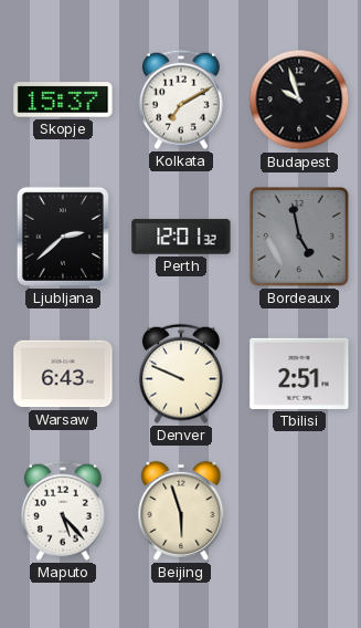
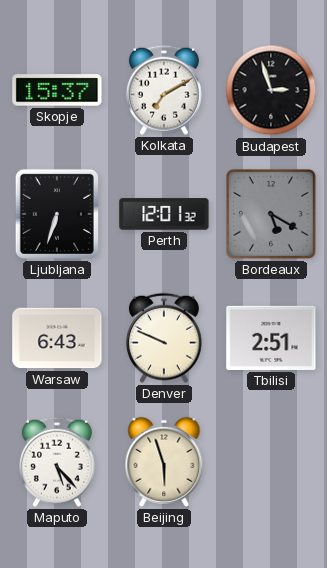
Budapest: 9:57 -> 2:57
Ljubljana: 2:38 -> 6:33
Bordeaux: 4:58 -> 5:20
